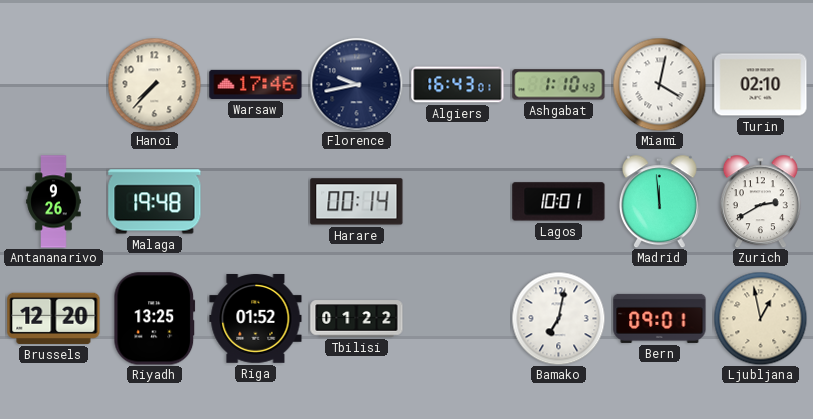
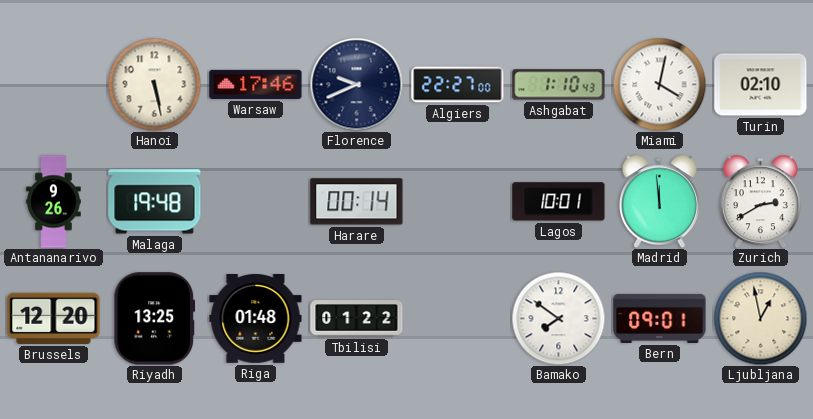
Hanoi: 7:37 -> 5:28
Florence: 9:43 -> 9:41
Algiers: 16:43 -> 22:27
Riga: 01:52 -> 01:48
Bamako: 7:02 -> 7:51
